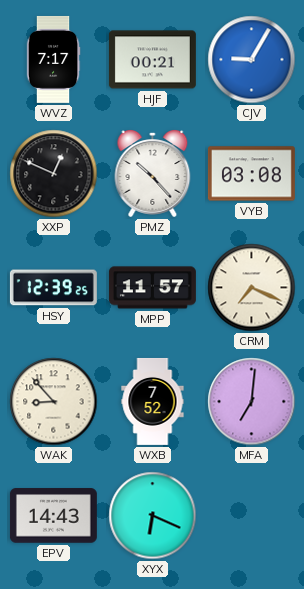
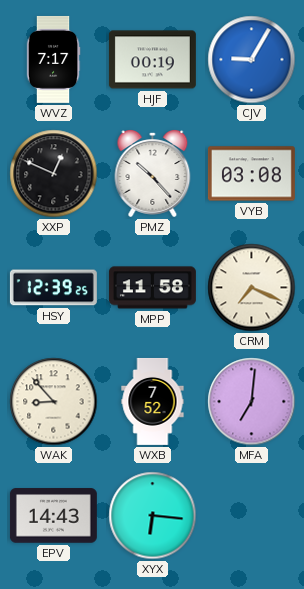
HJF: 00:21 -> 00:19
MPP: 11:57 -> 11:58
XYX: 6:19 -> 6:16
